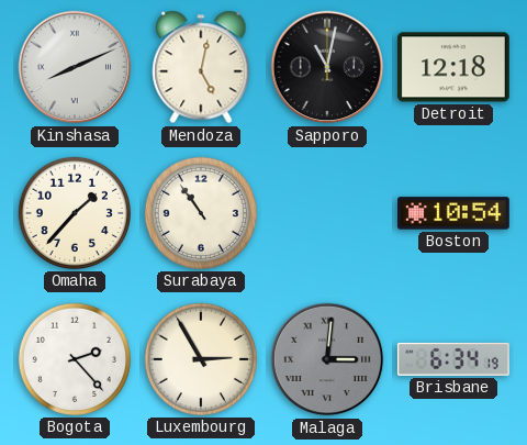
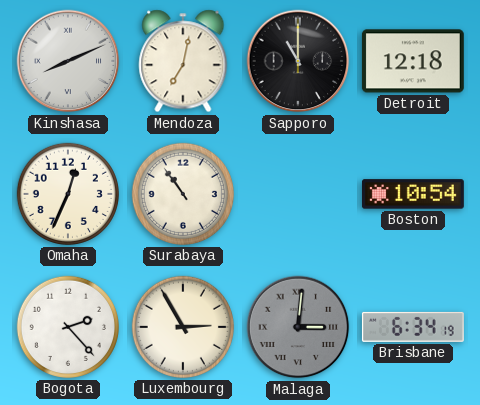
Mendoza: 5:02 -> 7:02
Sapporo: 11:02 -> 11:00
Omaha: 1:37 -> 12:34
